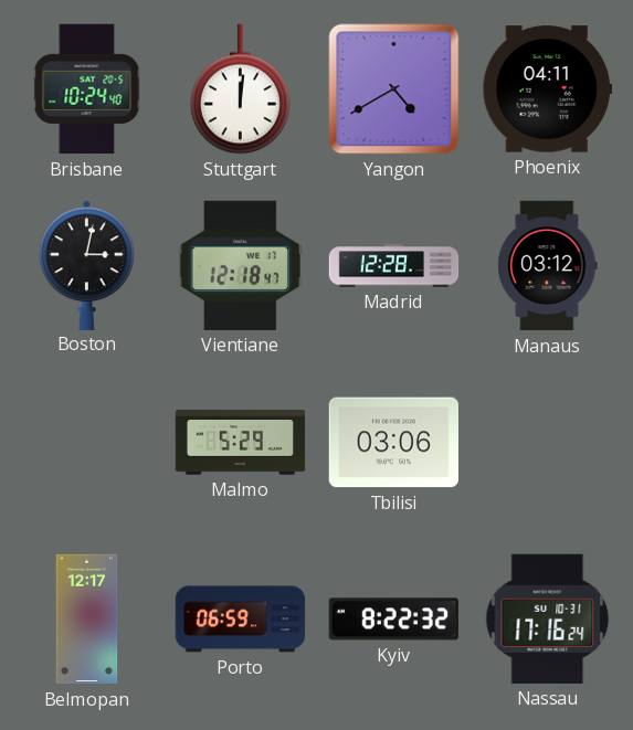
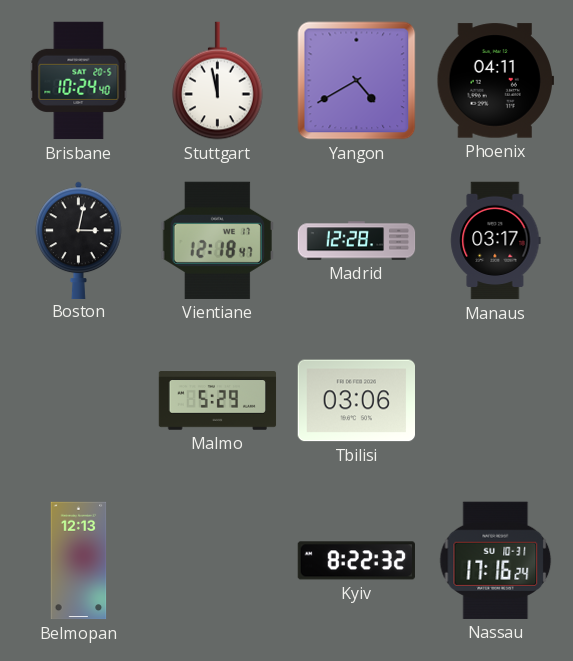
Stuttgart: 12:01 -> 11:58
Manaus: 03:12 -> 03:17
Belmopan: 12:17 -> 12:13
Porto: 06:59 -> none
